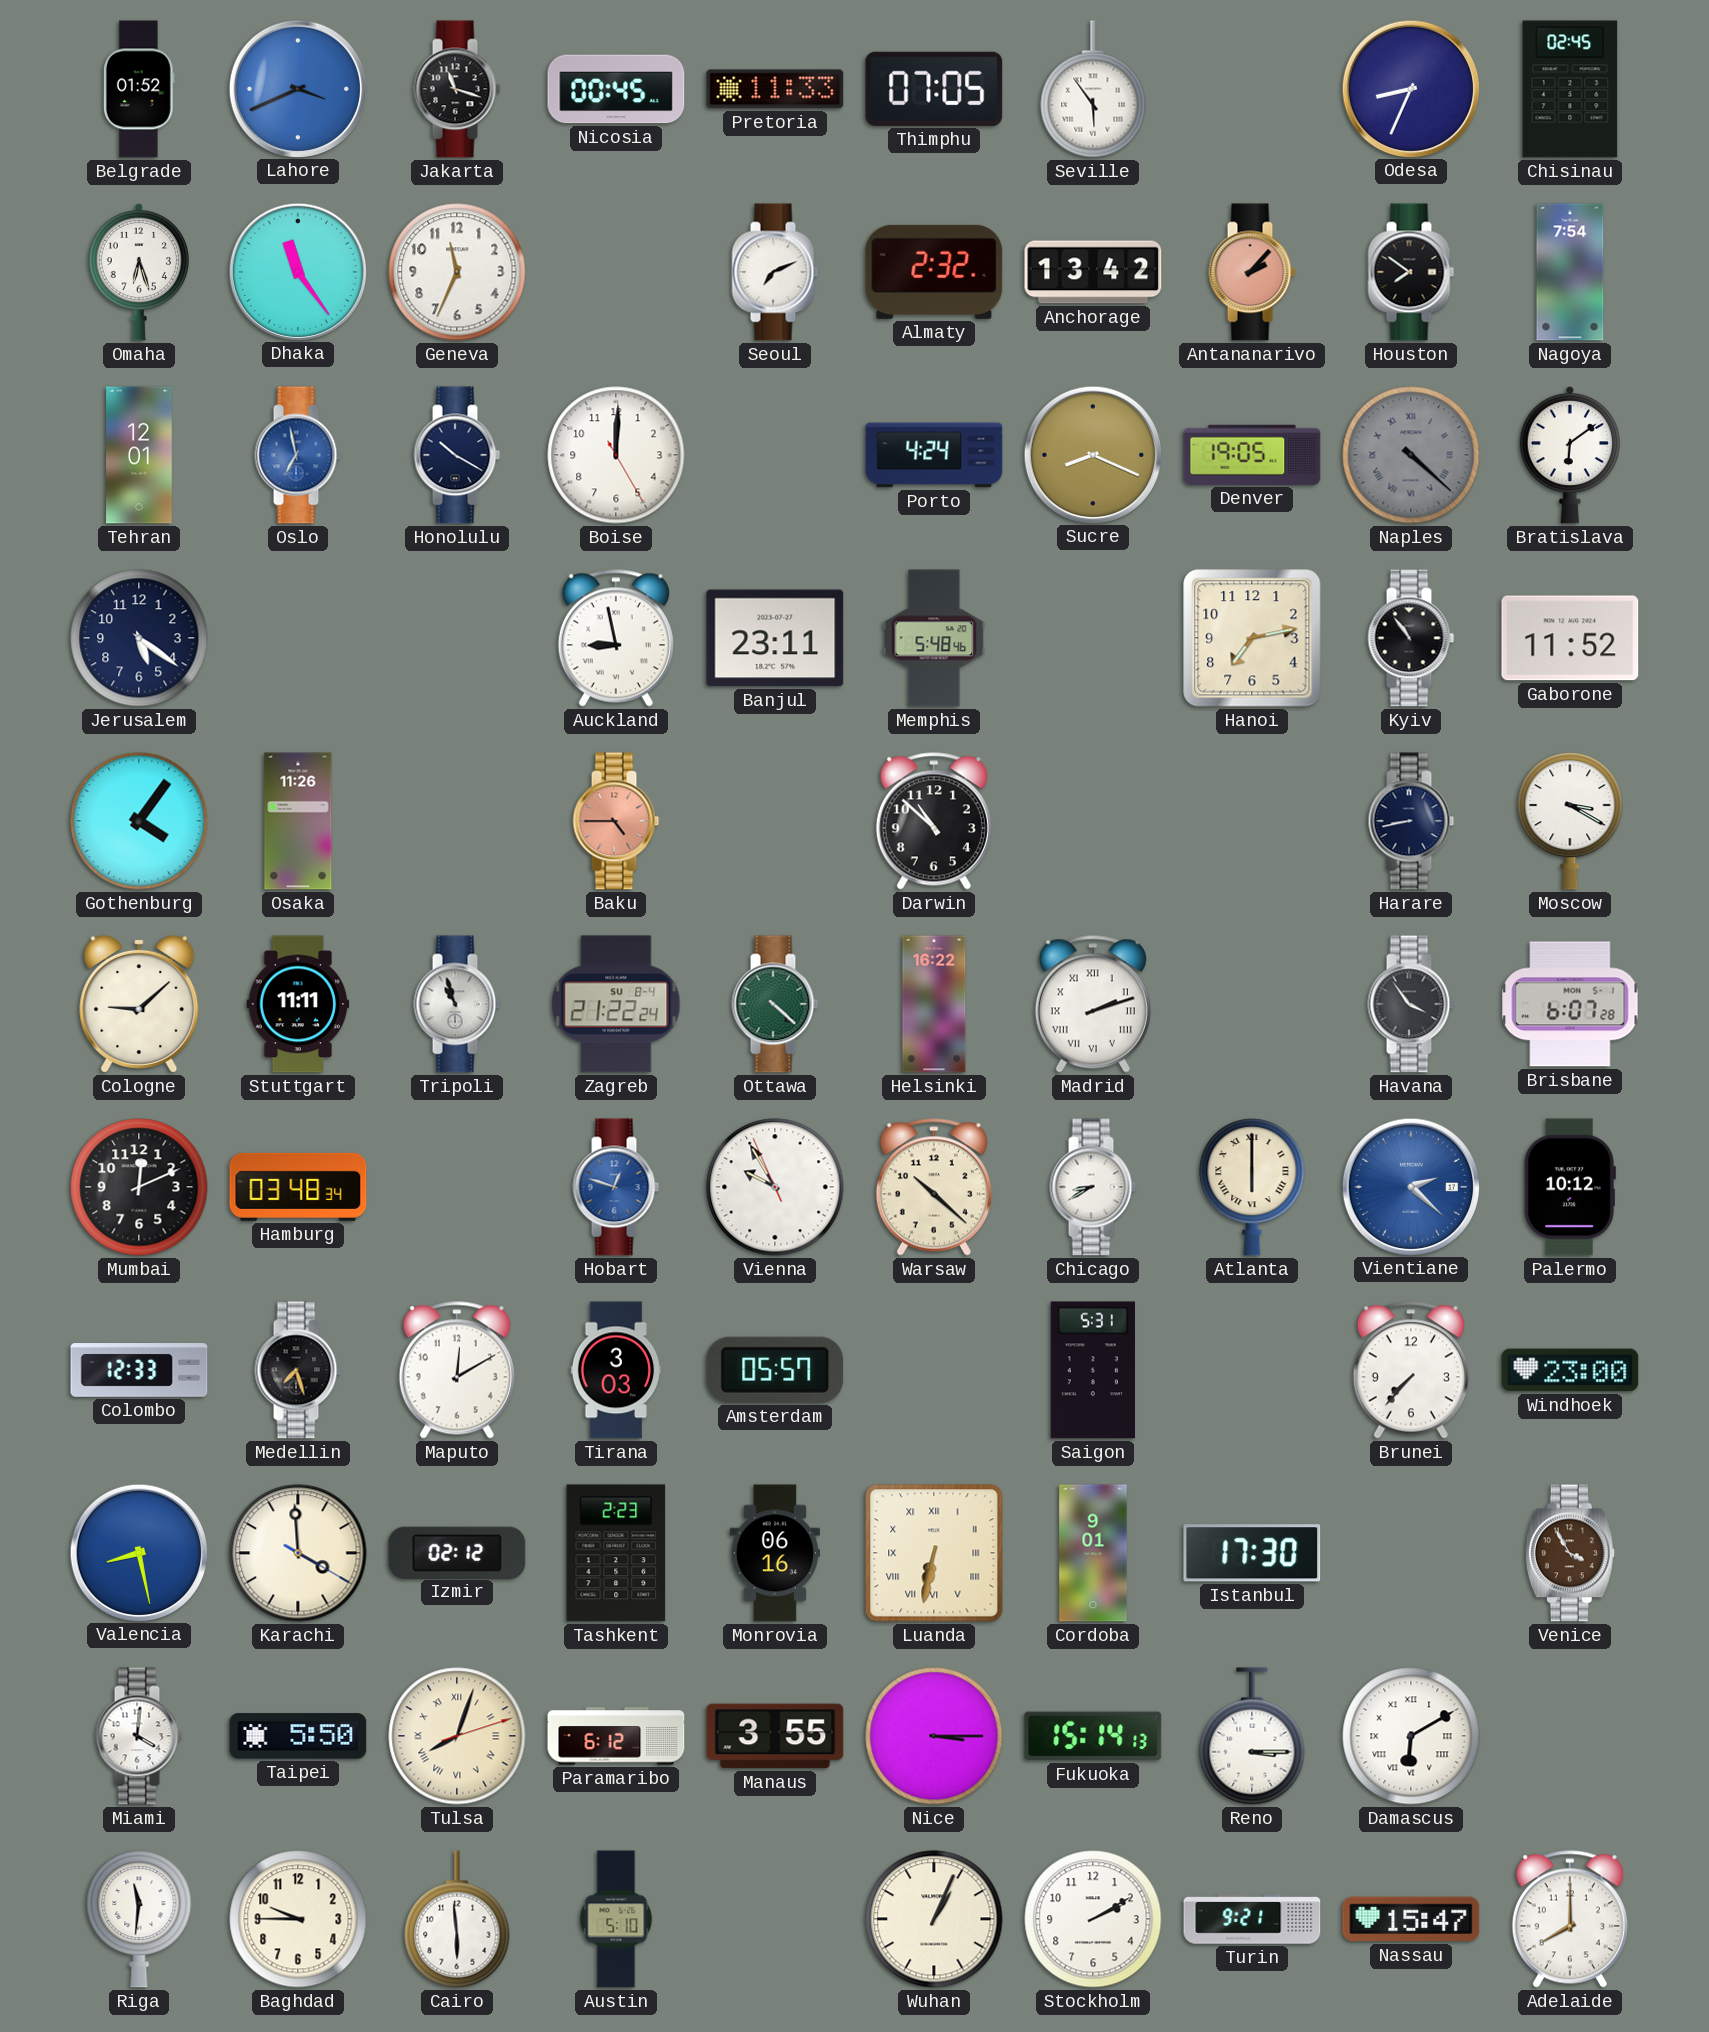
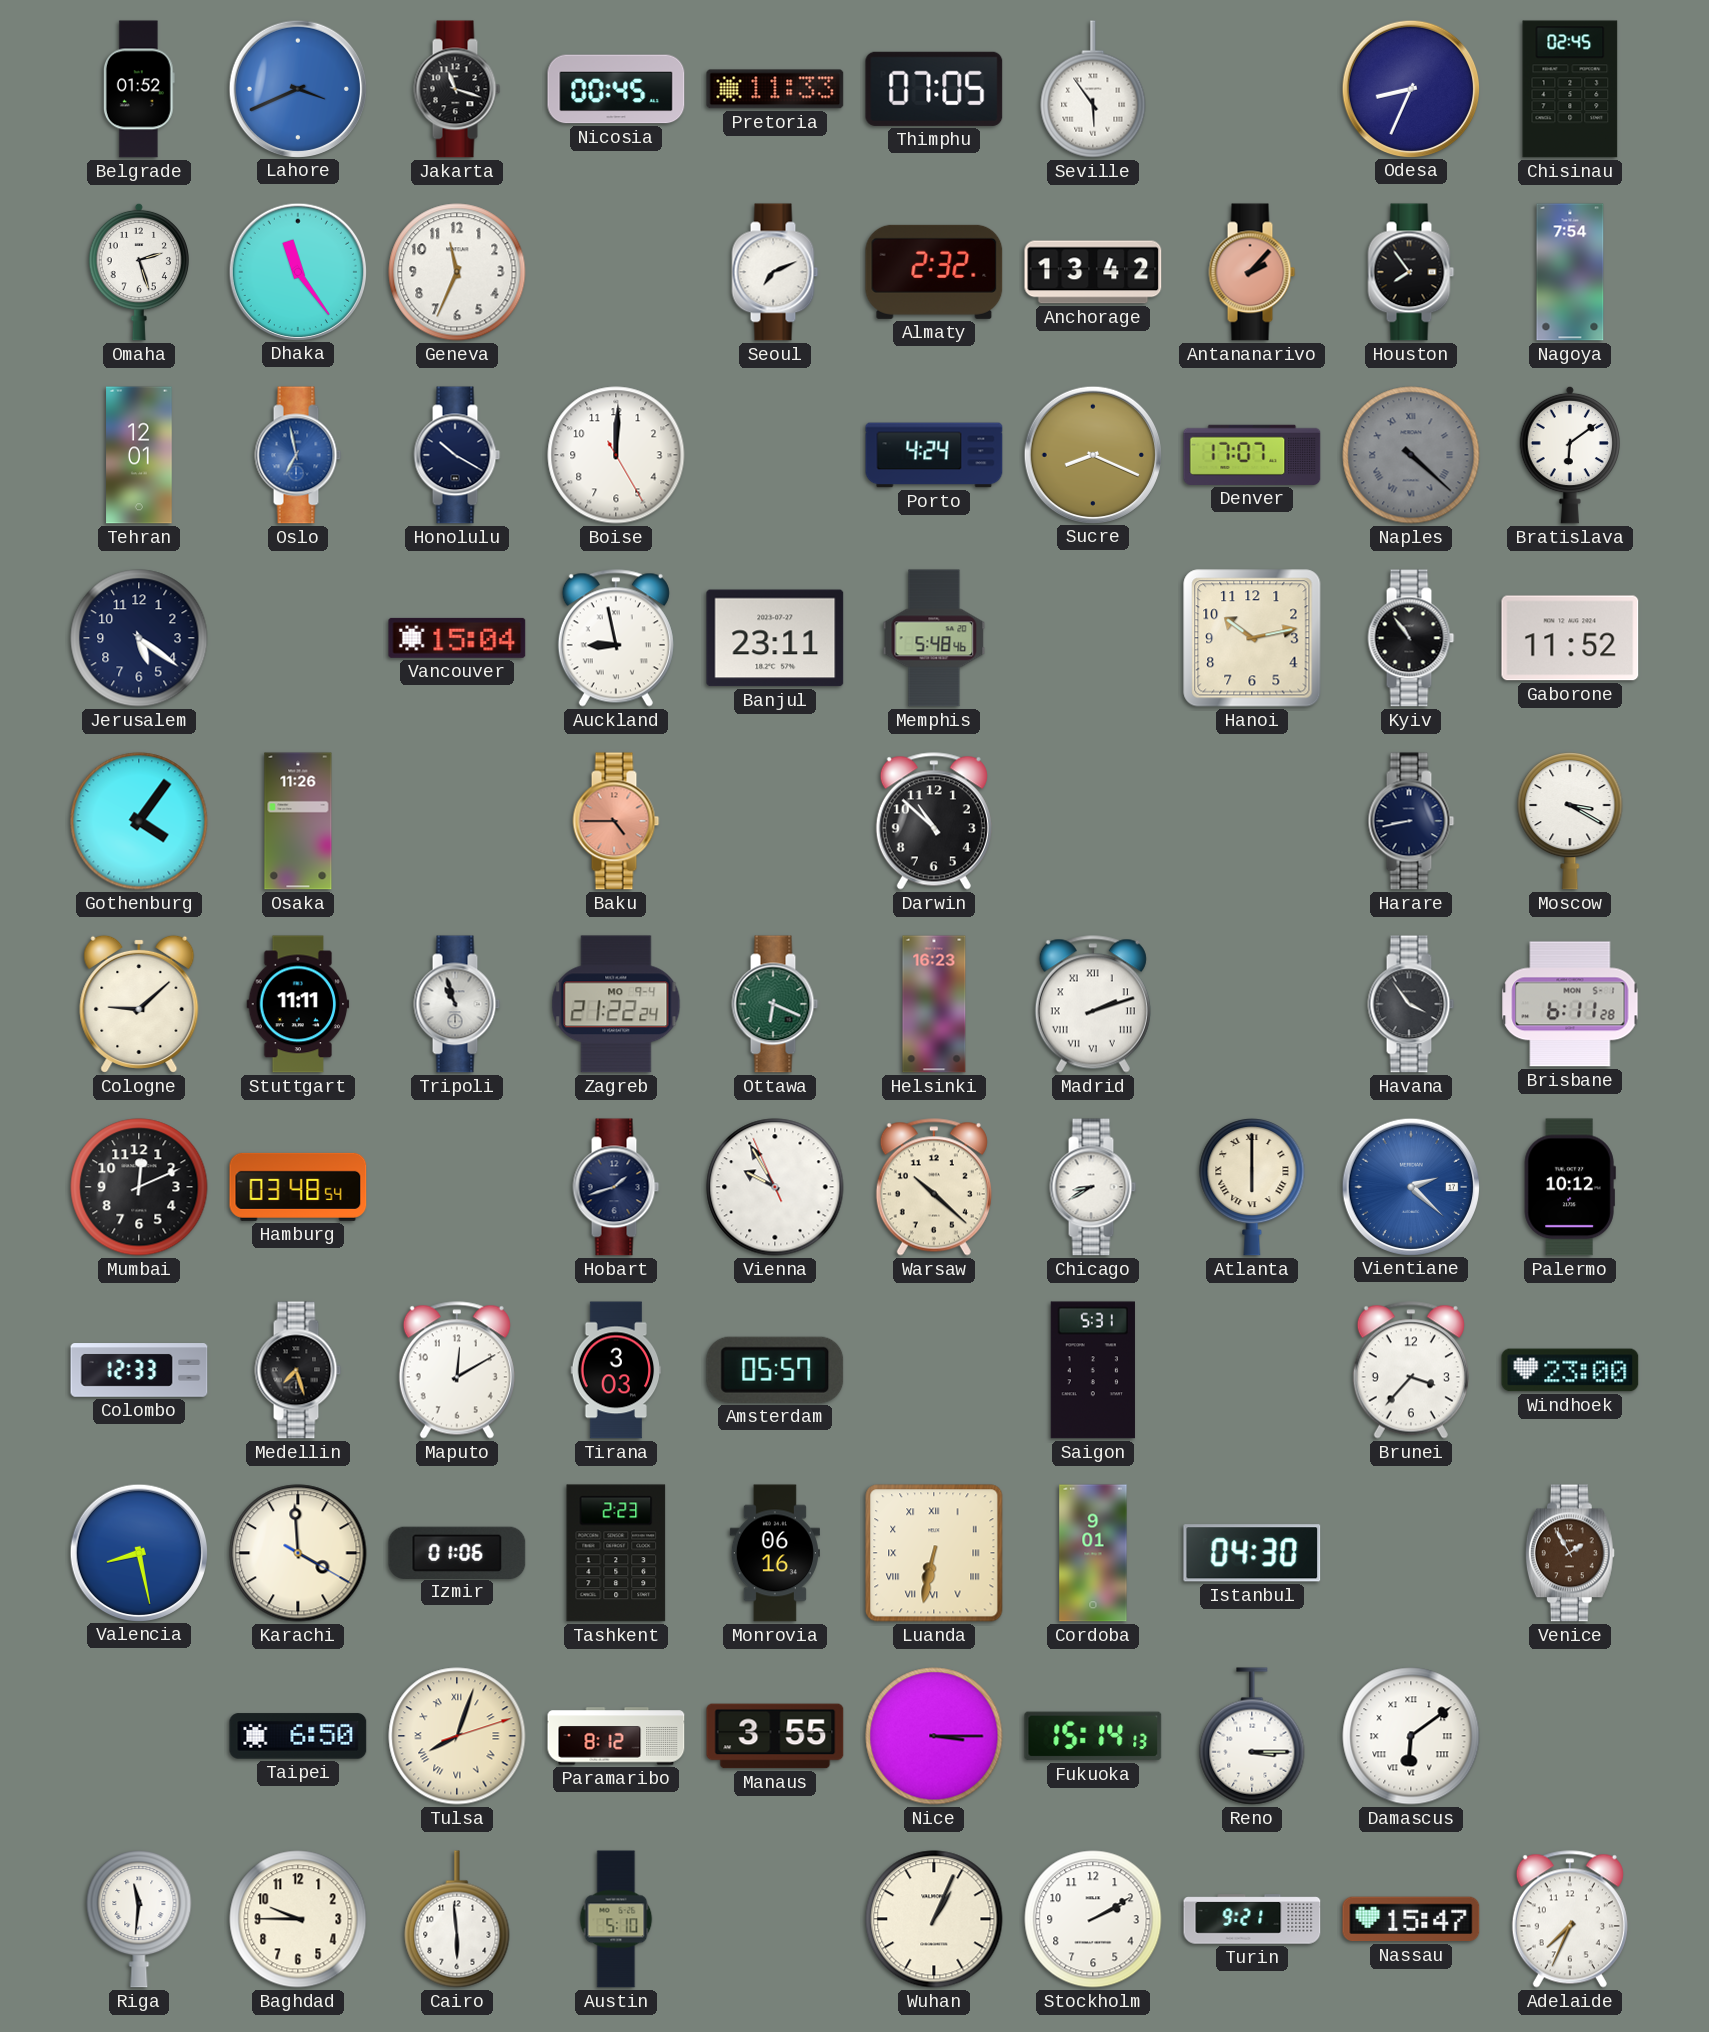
Omaha: 6:27 -> 2:27
Houston: 7:51 -> 7:54
Denver: 19:05 -> 17:07
Vancouver: none -> 15:04
Hanoi: 7:13 -> 10:13
Zagreb date: SU 8-4 -> MO 9-4
Ottawa: 4:22 -> 6:19
Helsinki: 16:22 -> 16:23
Brisbane: 6:07 -> 6:11
Hamburg: 03:48:34 -> 03:48:54
Hobart: 12:48 -> 1:42
Hobart dial: blue -> navy
Brunei: 7:37 -> 3:37
Izmir: 02:12 -> 01:06
Istanbul: 17:30 -> 04:30
Venice: 3:55 -> 1:55
Miami: 4:01 -> none
Taipei: 5:50 -> 6:50
Paramaribo: 6:12 -> 8:12
Damascus: 6:10 -> 6:09
Adelaide: 8:00 -> 7:34
